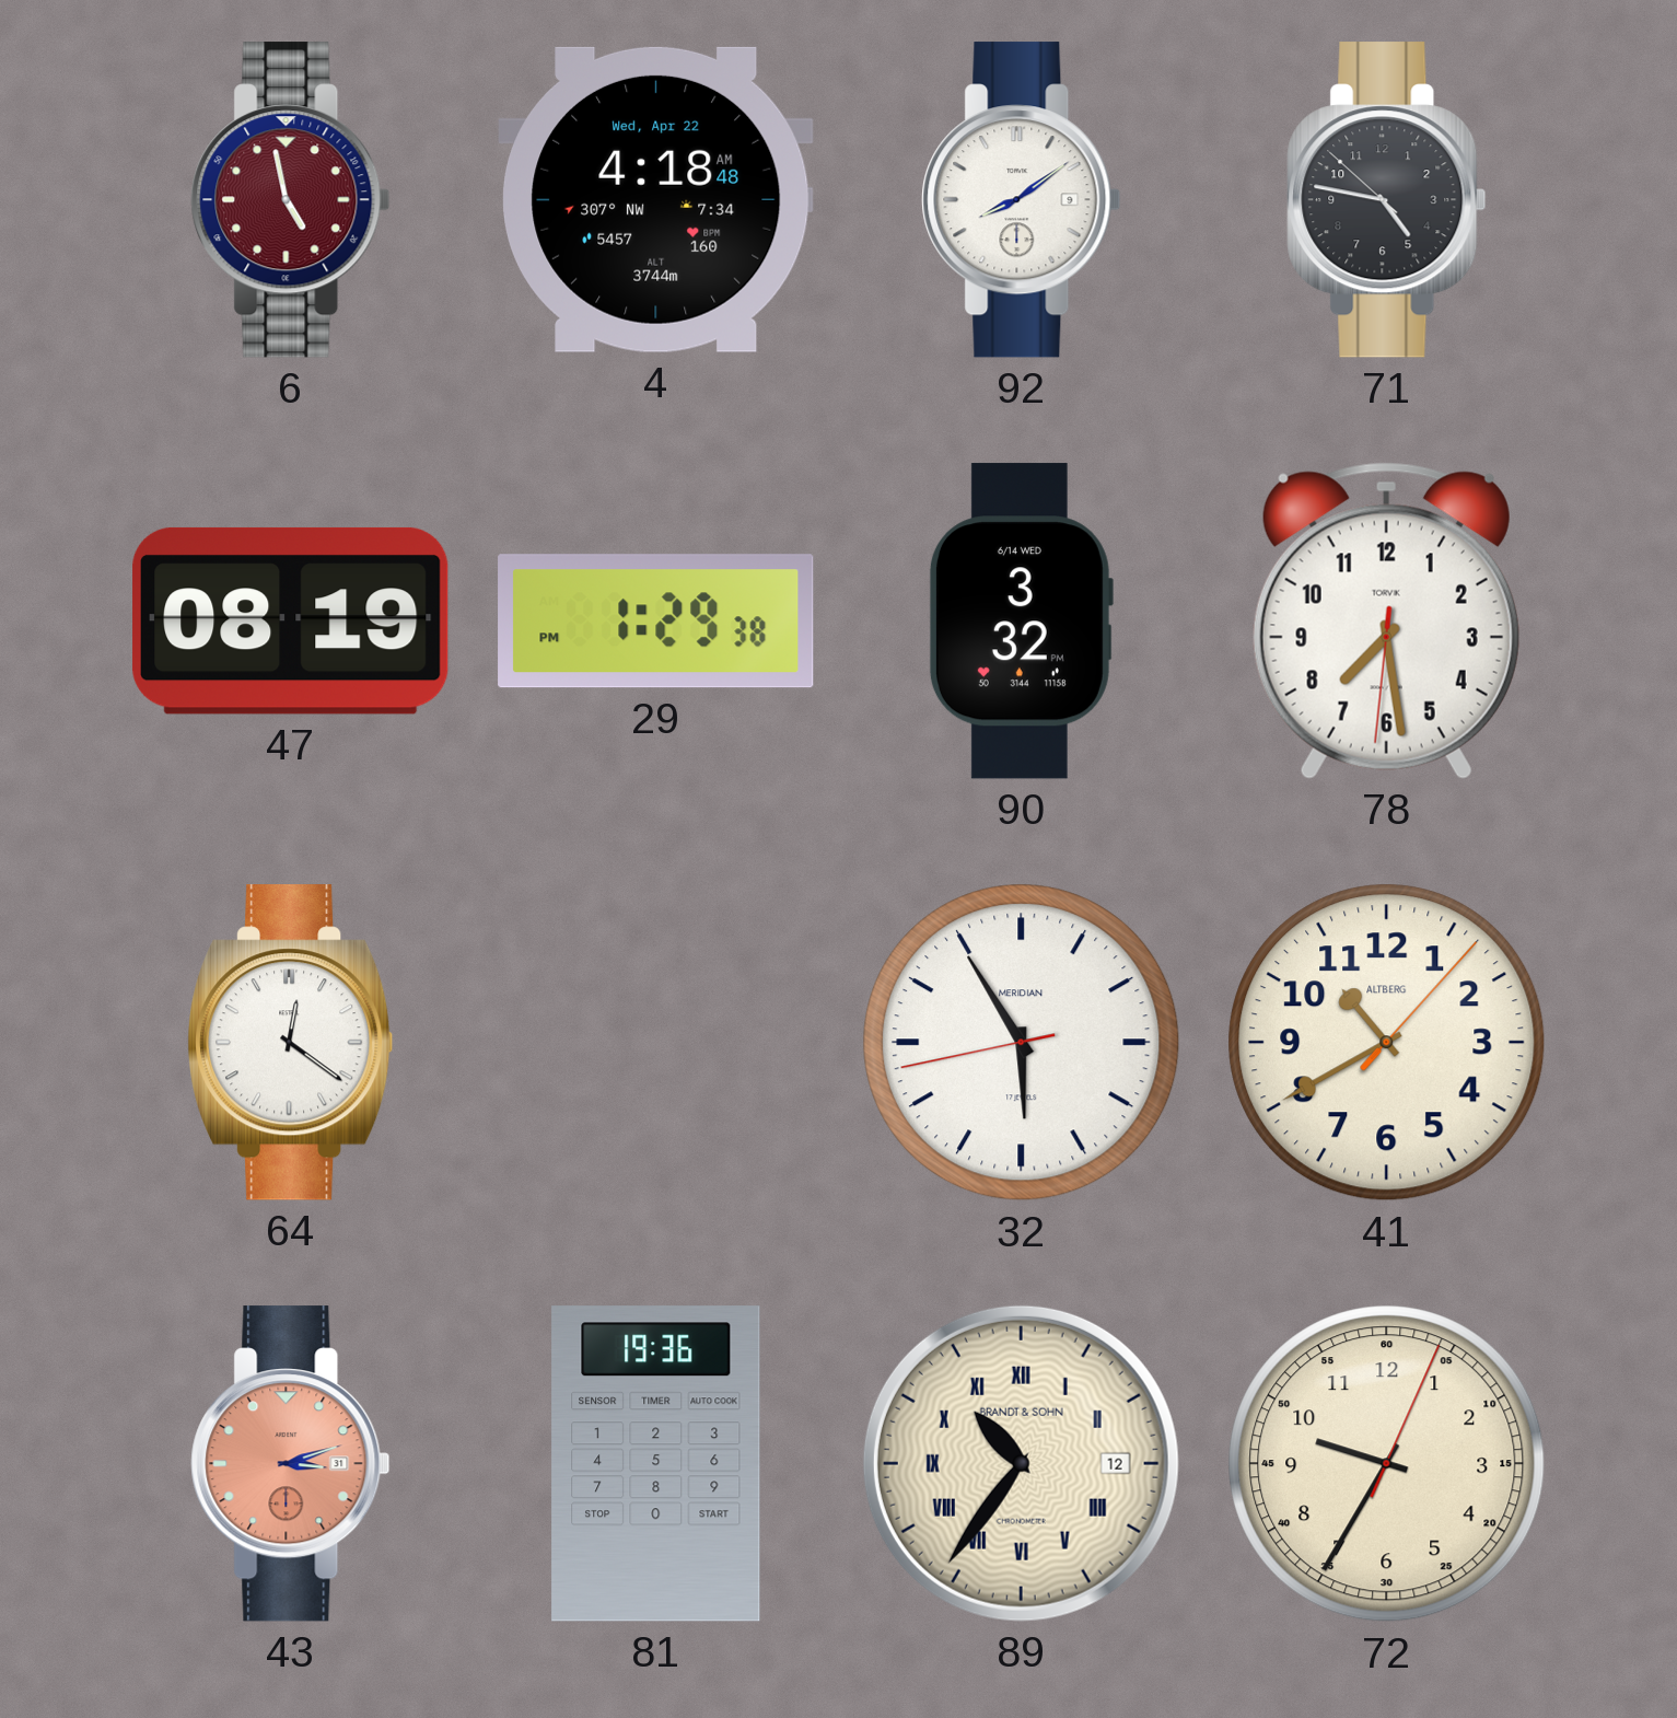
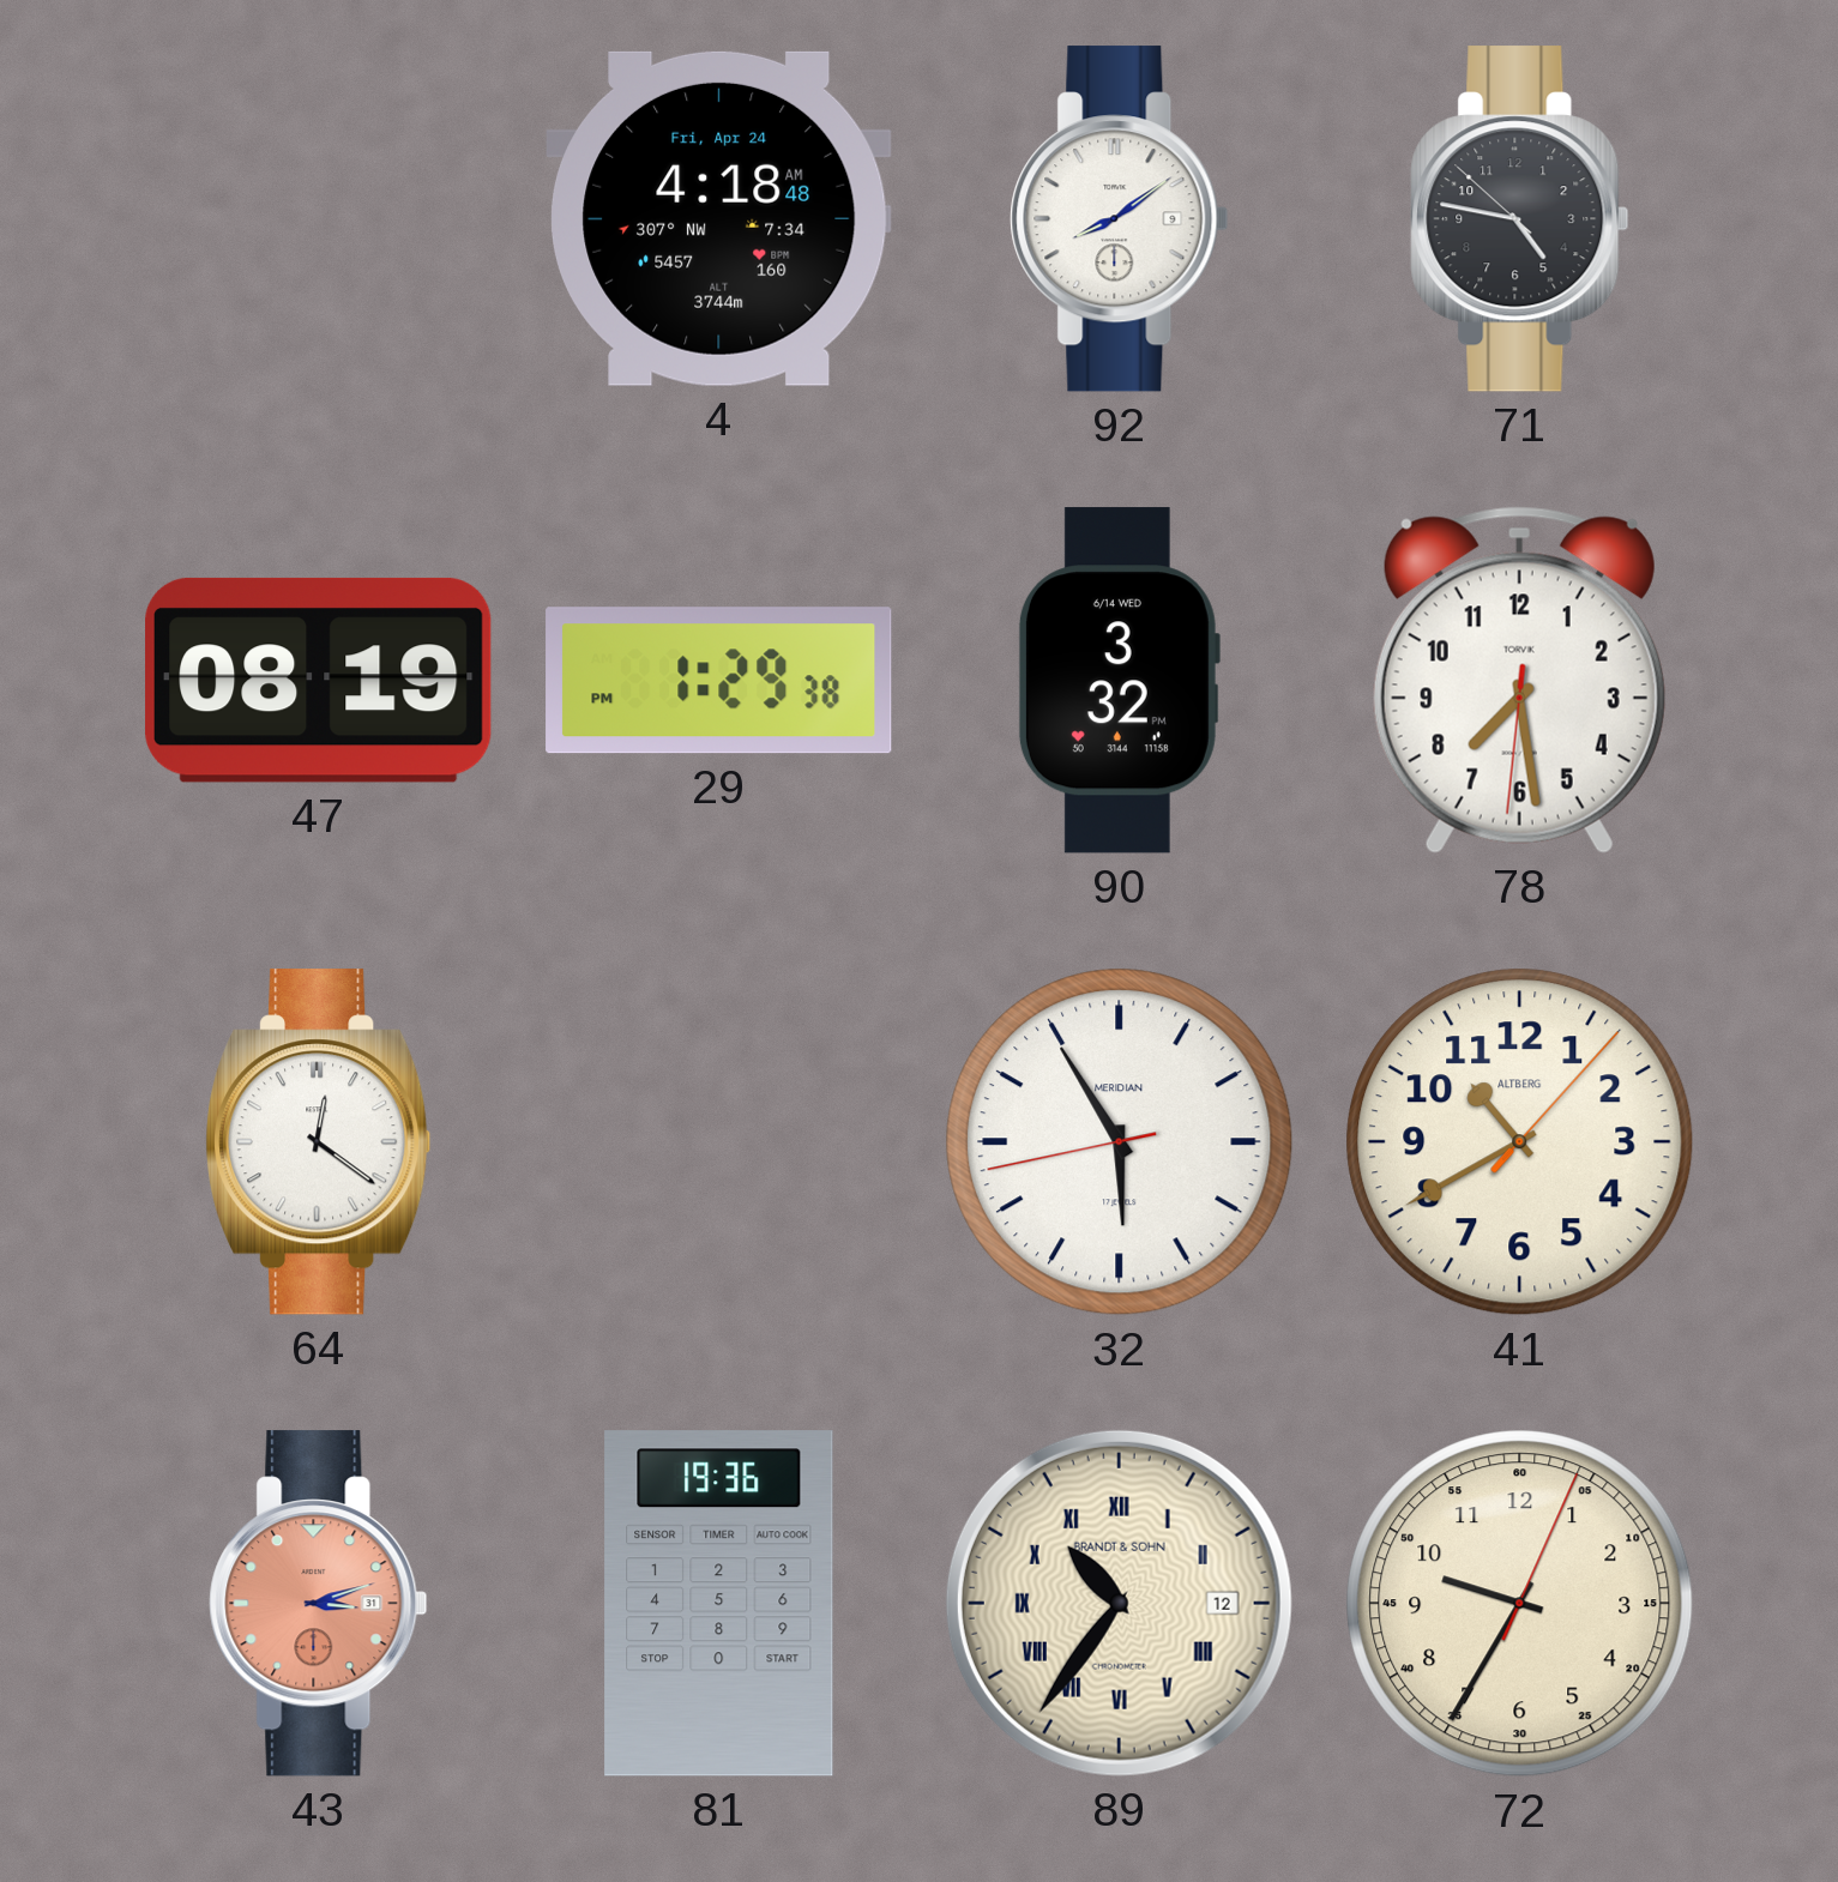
6: 4:58 -> none
4 date: Wed, Apr 22 -> Fri, Apr 24
